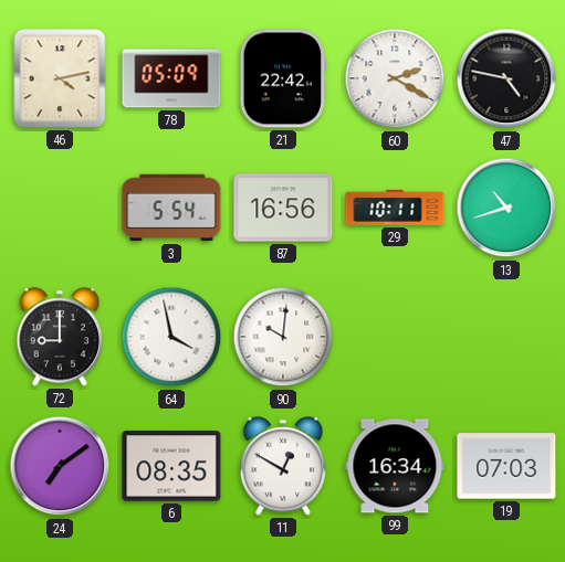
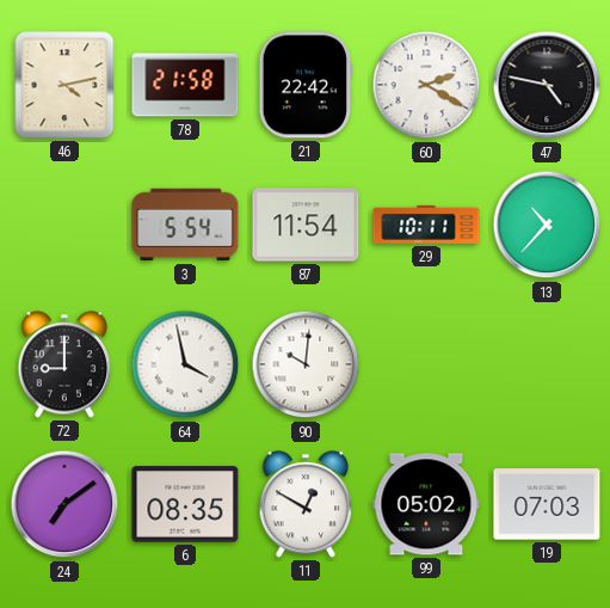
78: 05:09 -> 21:58
87: 16:56 -> 11:54
13: 10:42 -> 10:37
99: 16:34 -> 05:02
